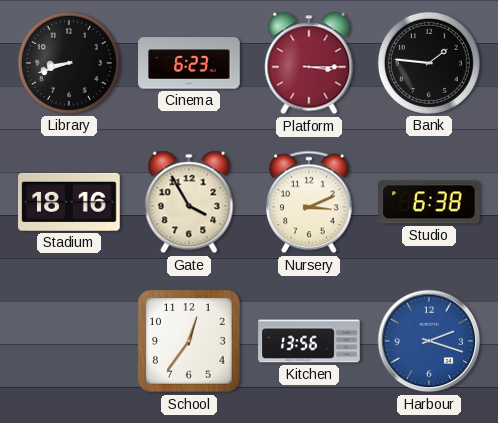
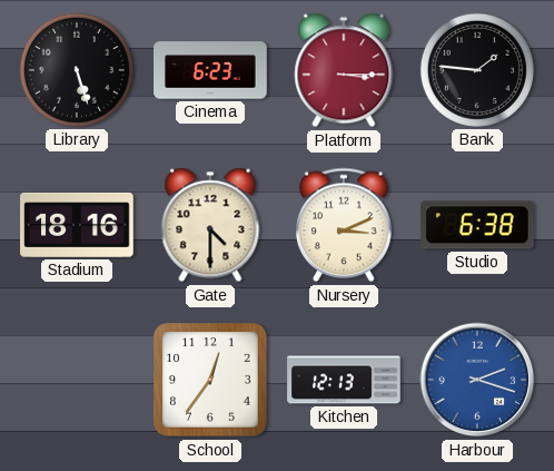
Library: 8:42 -> 5:27
Gate: 3:55 -> 4:30
Kitchen: 13:56 -> 12:13
